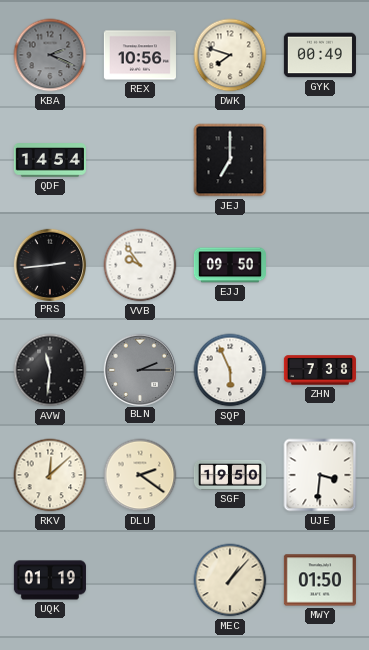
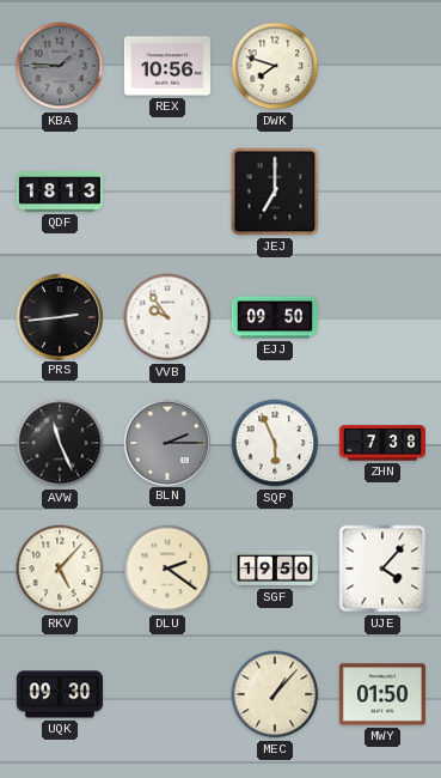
KBA: 2:19 -> 1:45
GYK: 00:49 -> none
QDF: 14:54 -> 18:13
AVW: 11:31 -> 11:26
RKV: 12:08 -> 5:07
UJE: 3:31 -> 4:07
UQK: 01:19 -> 09:30
